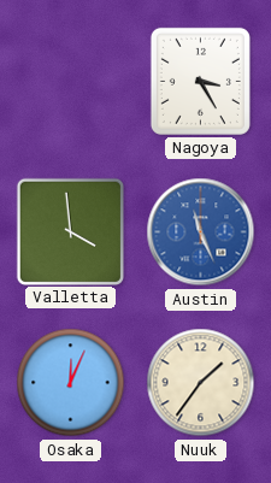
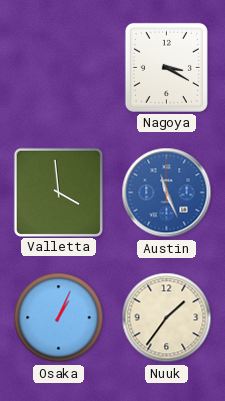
Nagoya: 3:25 -> 3:20
Osaka: 12:04 -> 1:04
